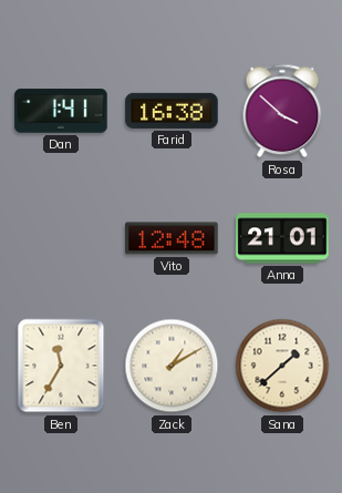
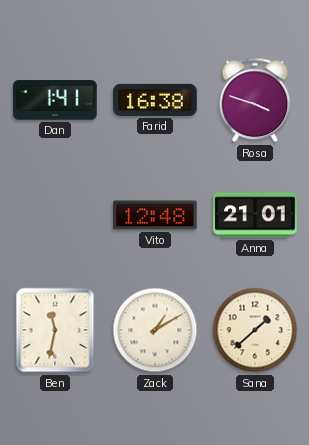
Rosa: 3:52 -> 3:48
Ben: 11:35 -> 11:32
